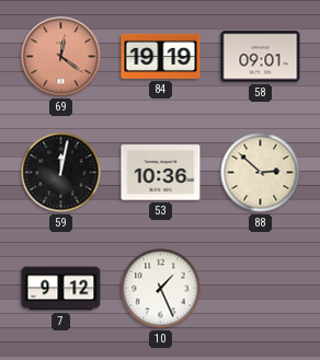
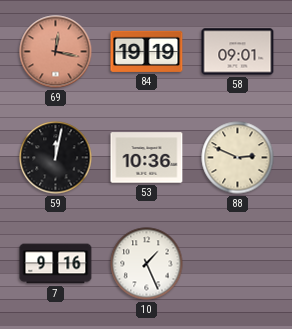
69: 12:21 -> 12:17
88: 2:52 -> 2:49
7: 9:12 -> 9:16
